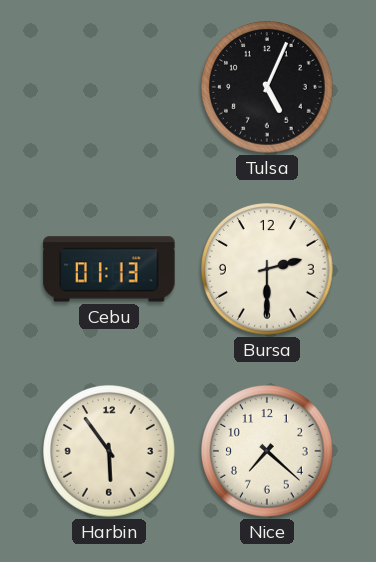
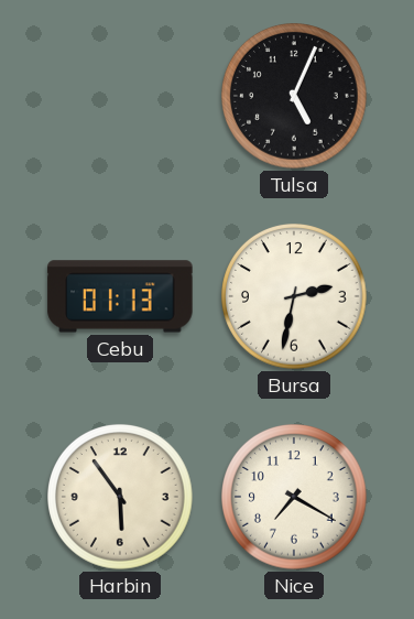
Bursa: 2:30 -> 2:32
Nice: 7:22 -> 7:20
